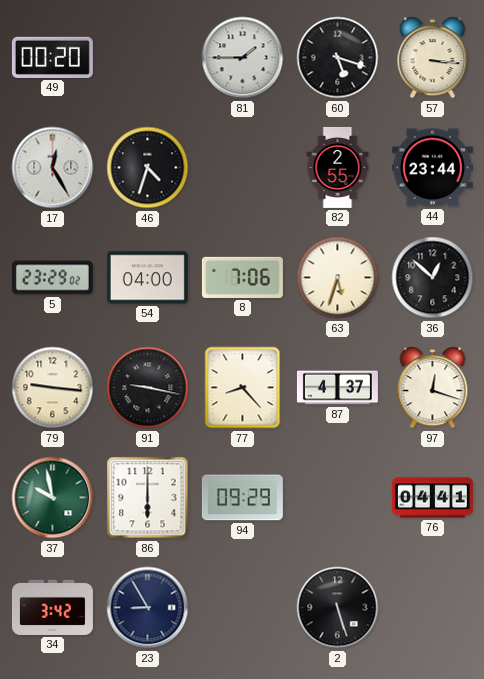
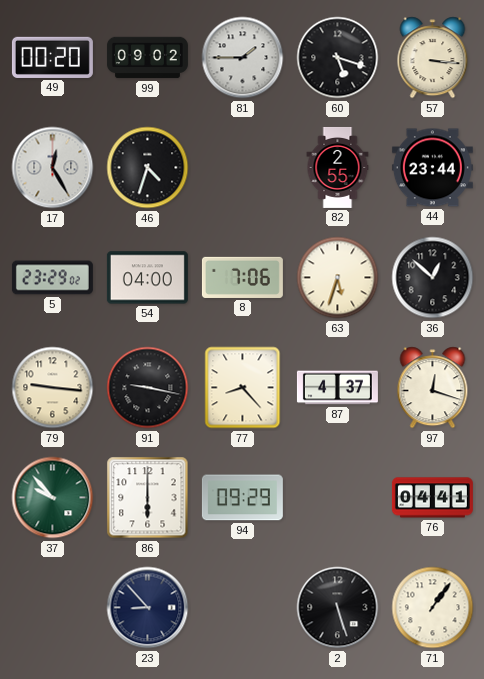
99: none -> 09:02
37: 9:58 -> 9:53
34: 3:42 -> none
23: 8:55 -> 8:53
71: none -> 1:06
